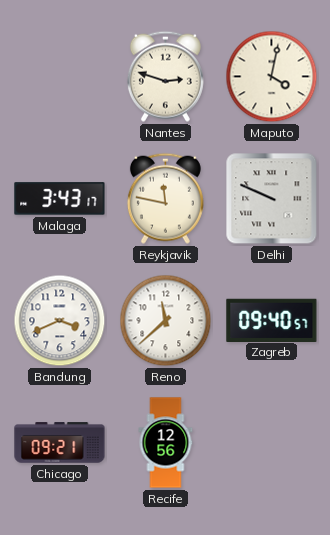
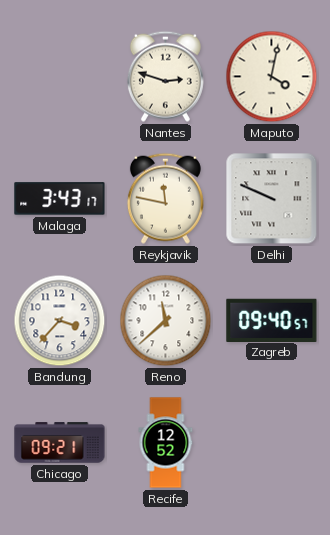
Bandung: 3:41 -> 3:37
Recife: 12:56 -> 12:52
